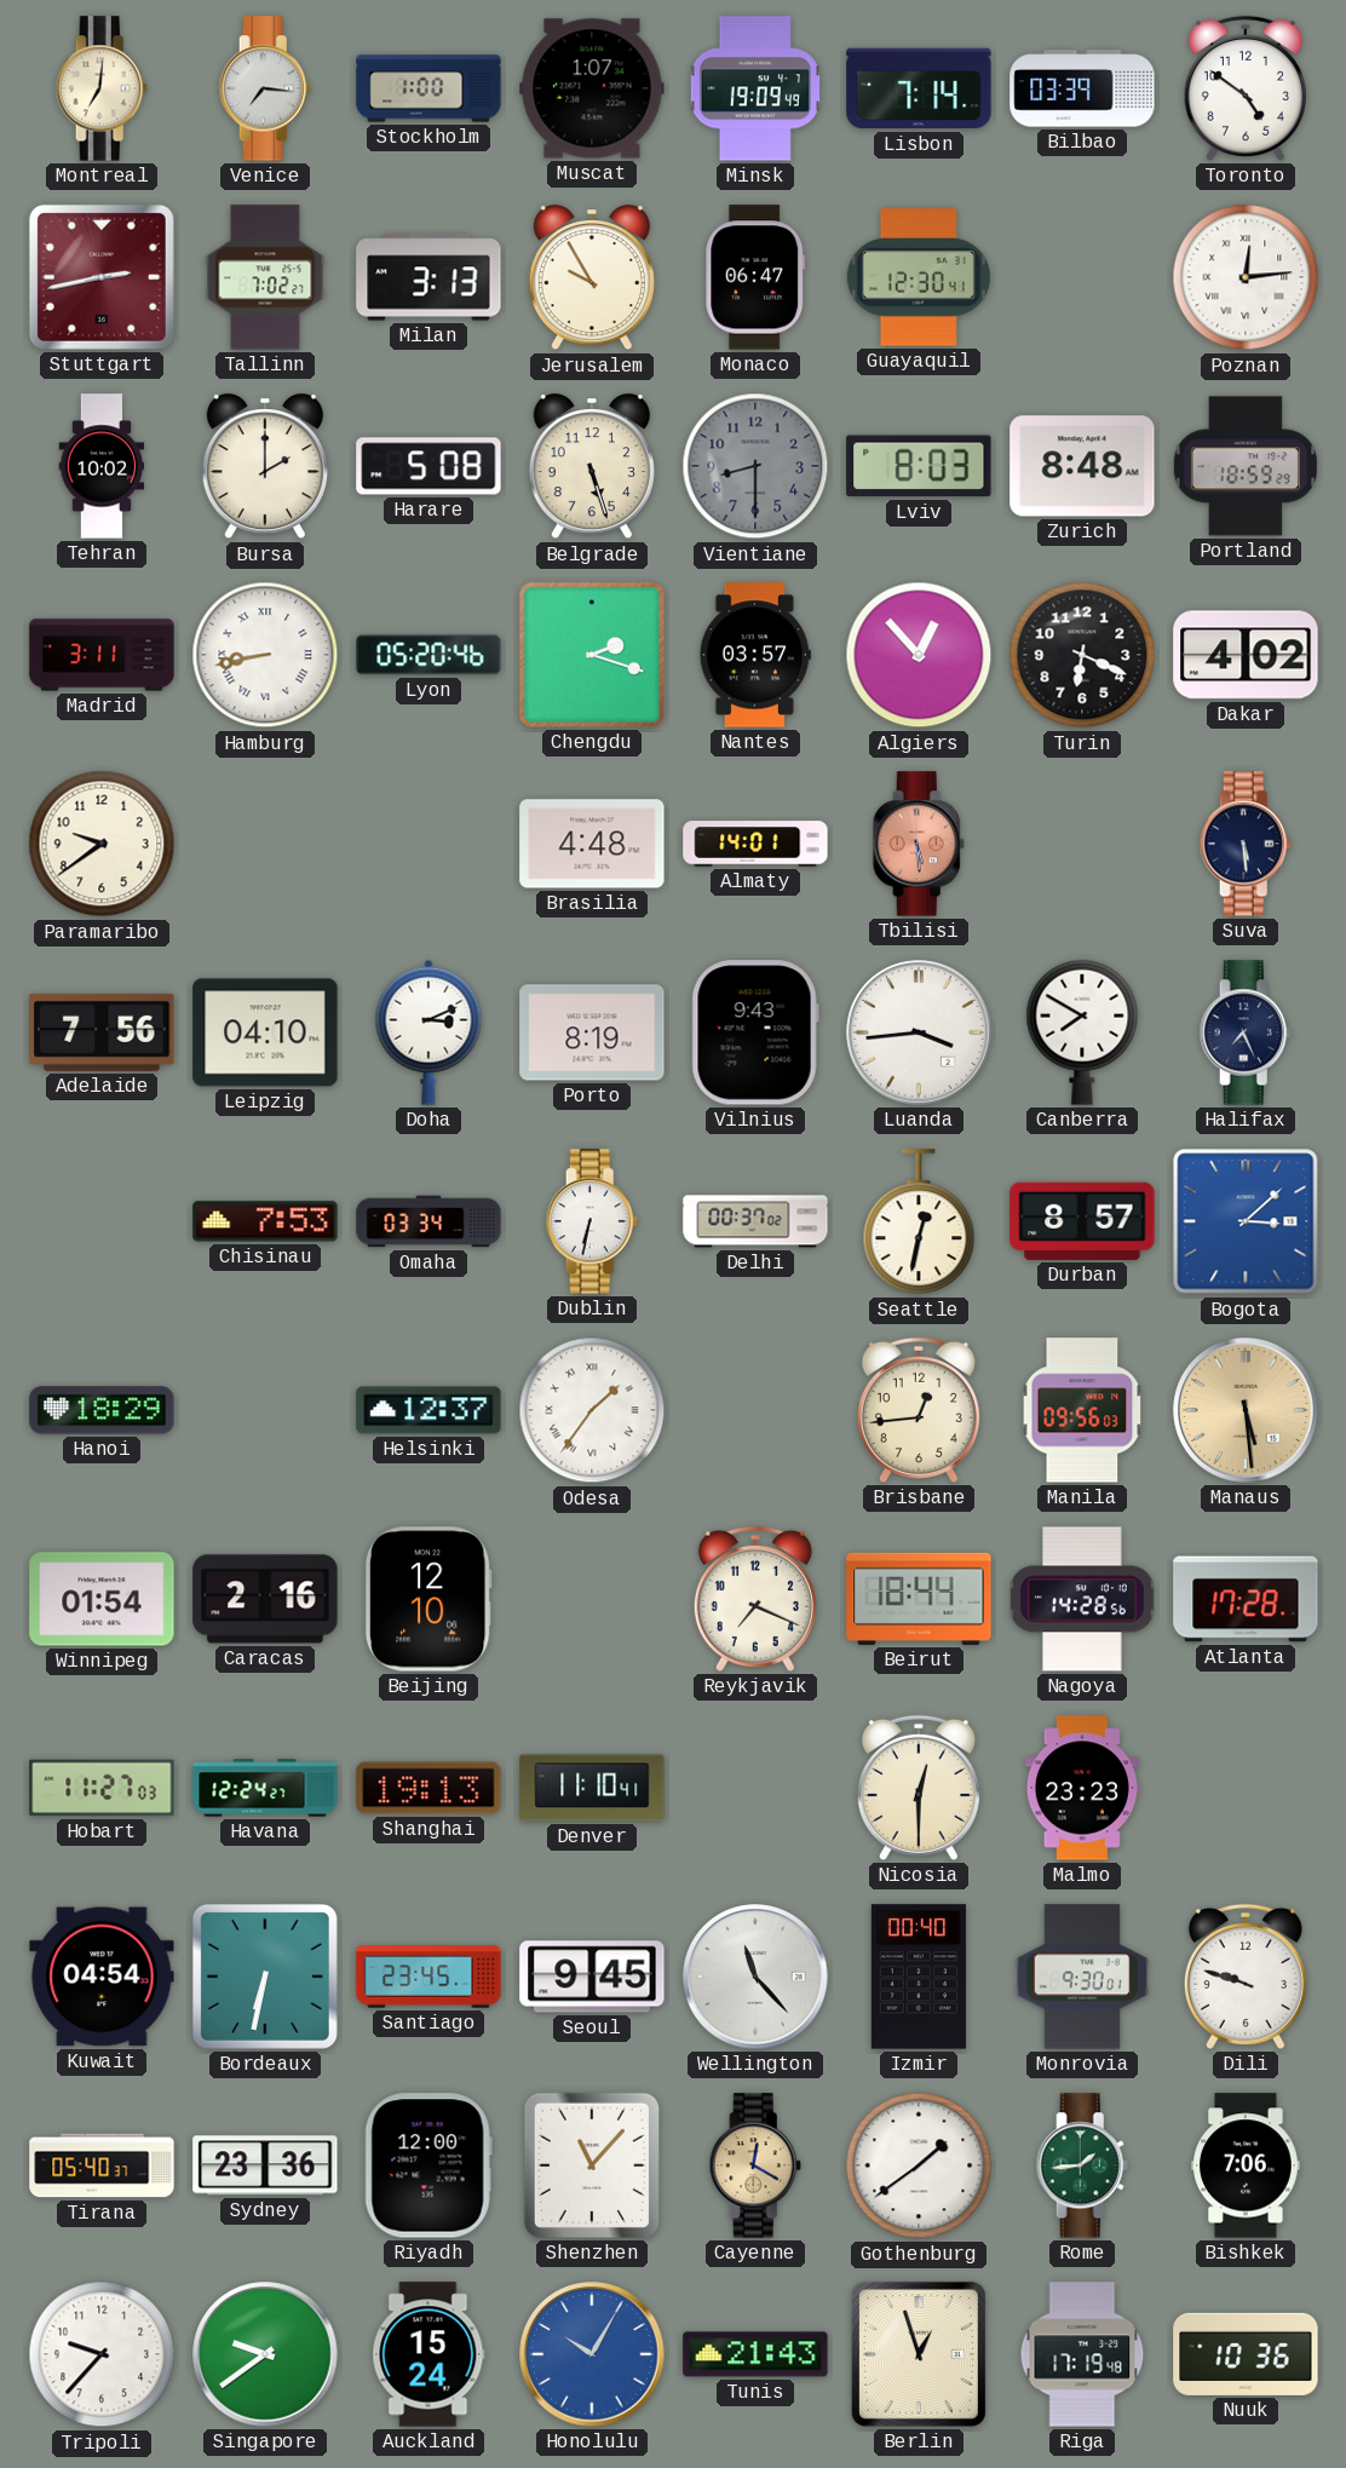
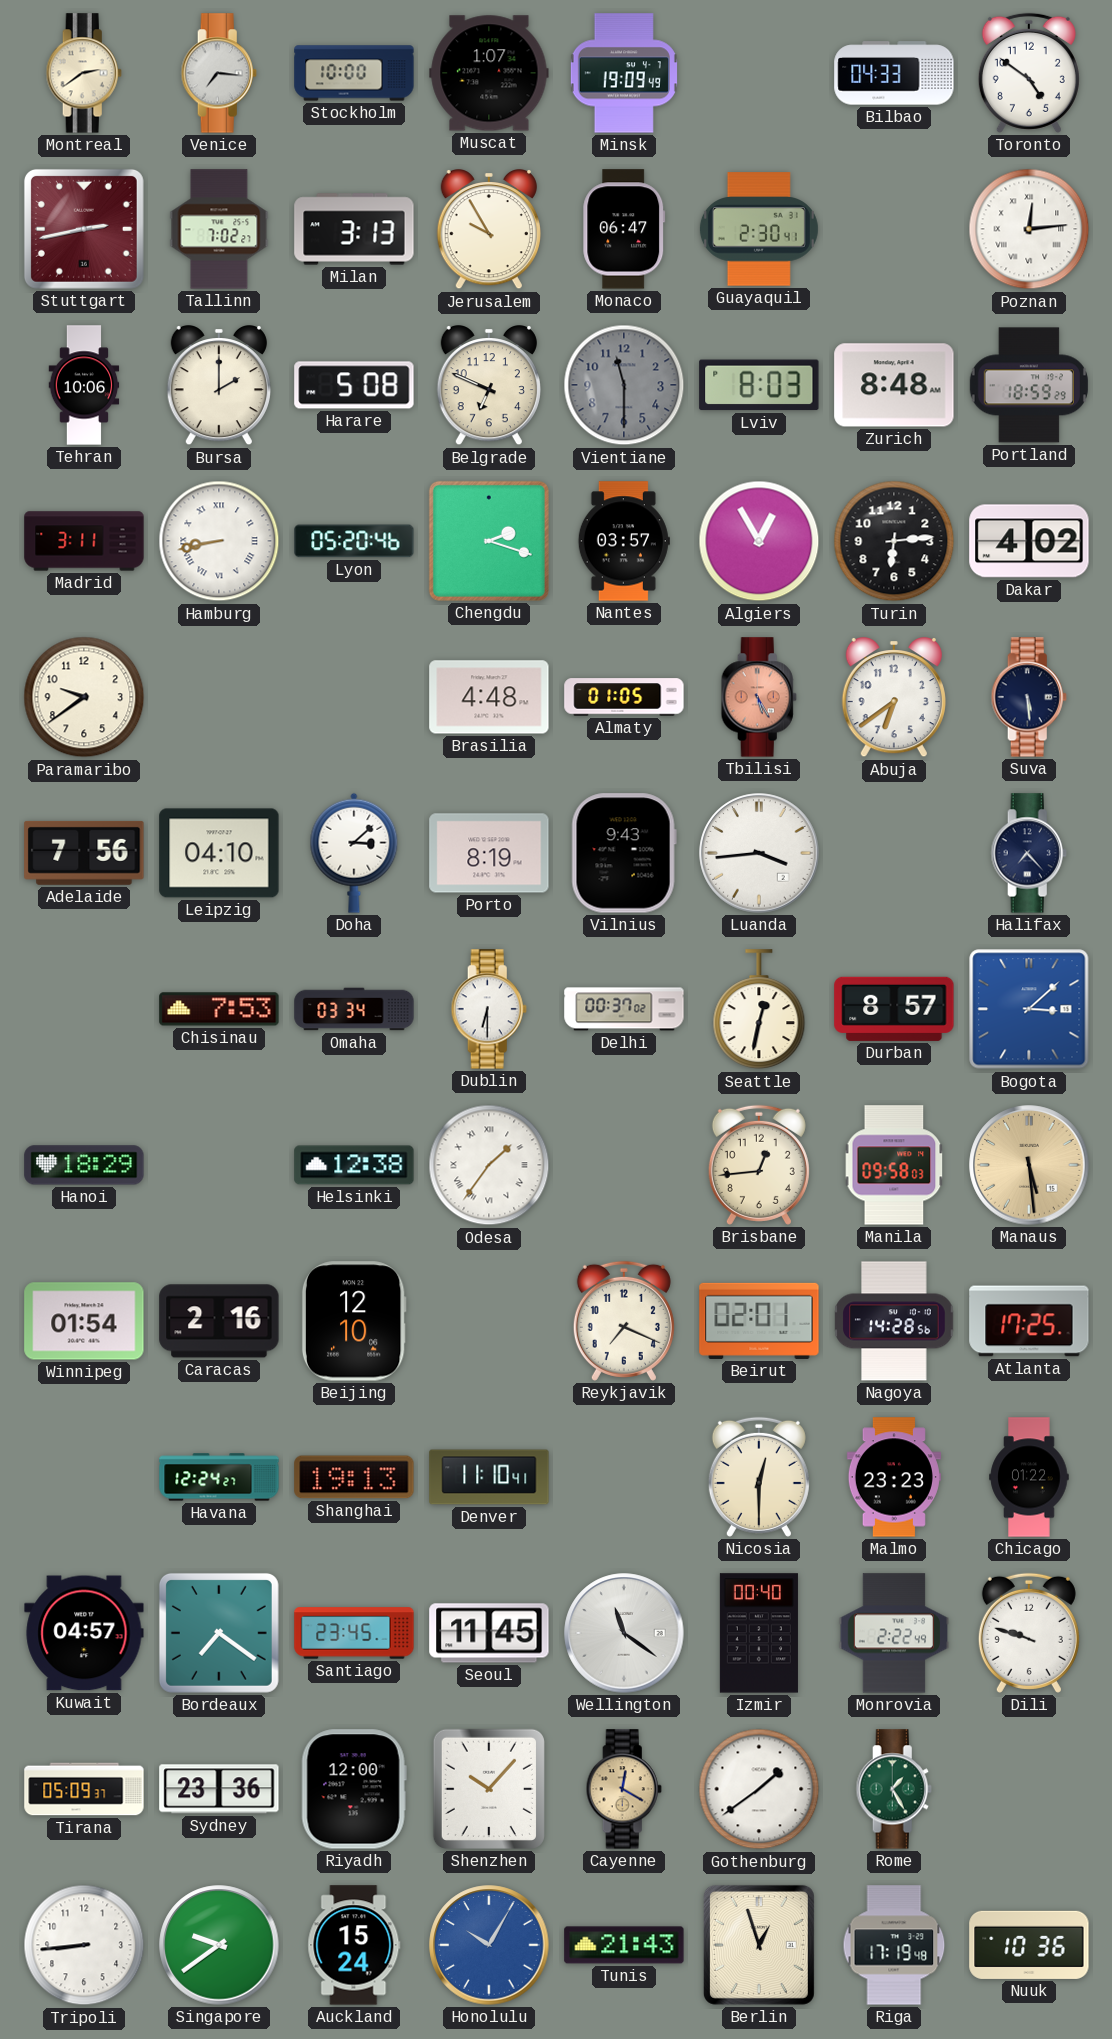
Montreal: 7:01 -> 2:39
Stockholm: 1:00 -> 10:00
Lisbon: 7:14 -> none
Bilbao: 03:39 -> 04:33
Guayaquil: 12:30 -> 2:30
Tehran: 10:02 -> 10:06
Belgrade: 5:27 -> 6:49
Vientiane: 8:30 -> 11:30
Algiers: 12:53 -> 12:55
Turin: 6:19 -> 6:14
Almaty: 14:01 -> 01:05
Tbilisi: 5:29 -> 5:25
Abuja: none -> 6:39
Doha: 3:11 -> 3:08
Canberra: 7:50 -> none
Halifax: 7:26 -> 7:23
Dublin: 6:32 -> 6:30
Helsinki: 12:37 -> 12:38
Manila: 09:56 -> 09:58
Beirut: 18:44 -> 02:01
Atlanta: 17:28 -> 17:25
Hobart: 11:27 -> none
Chicago: none -> 01:22
Kuwait: 04:54 -> 04:57
Bordeaux: 6:32 -> 7:21
Seoul: 9:45 -> 11:45
Wellington: 11:23 -> 11:21
Monrovia: 9:30 -> 2:22
Tirana: 05:40 -> 05:09
Shenzhen: 11:07 -> 10:07
Rome: 1:44 -> 1:25
Bishkek: 7:06 -> none
Tripoli: 9:37 -> 8:44
